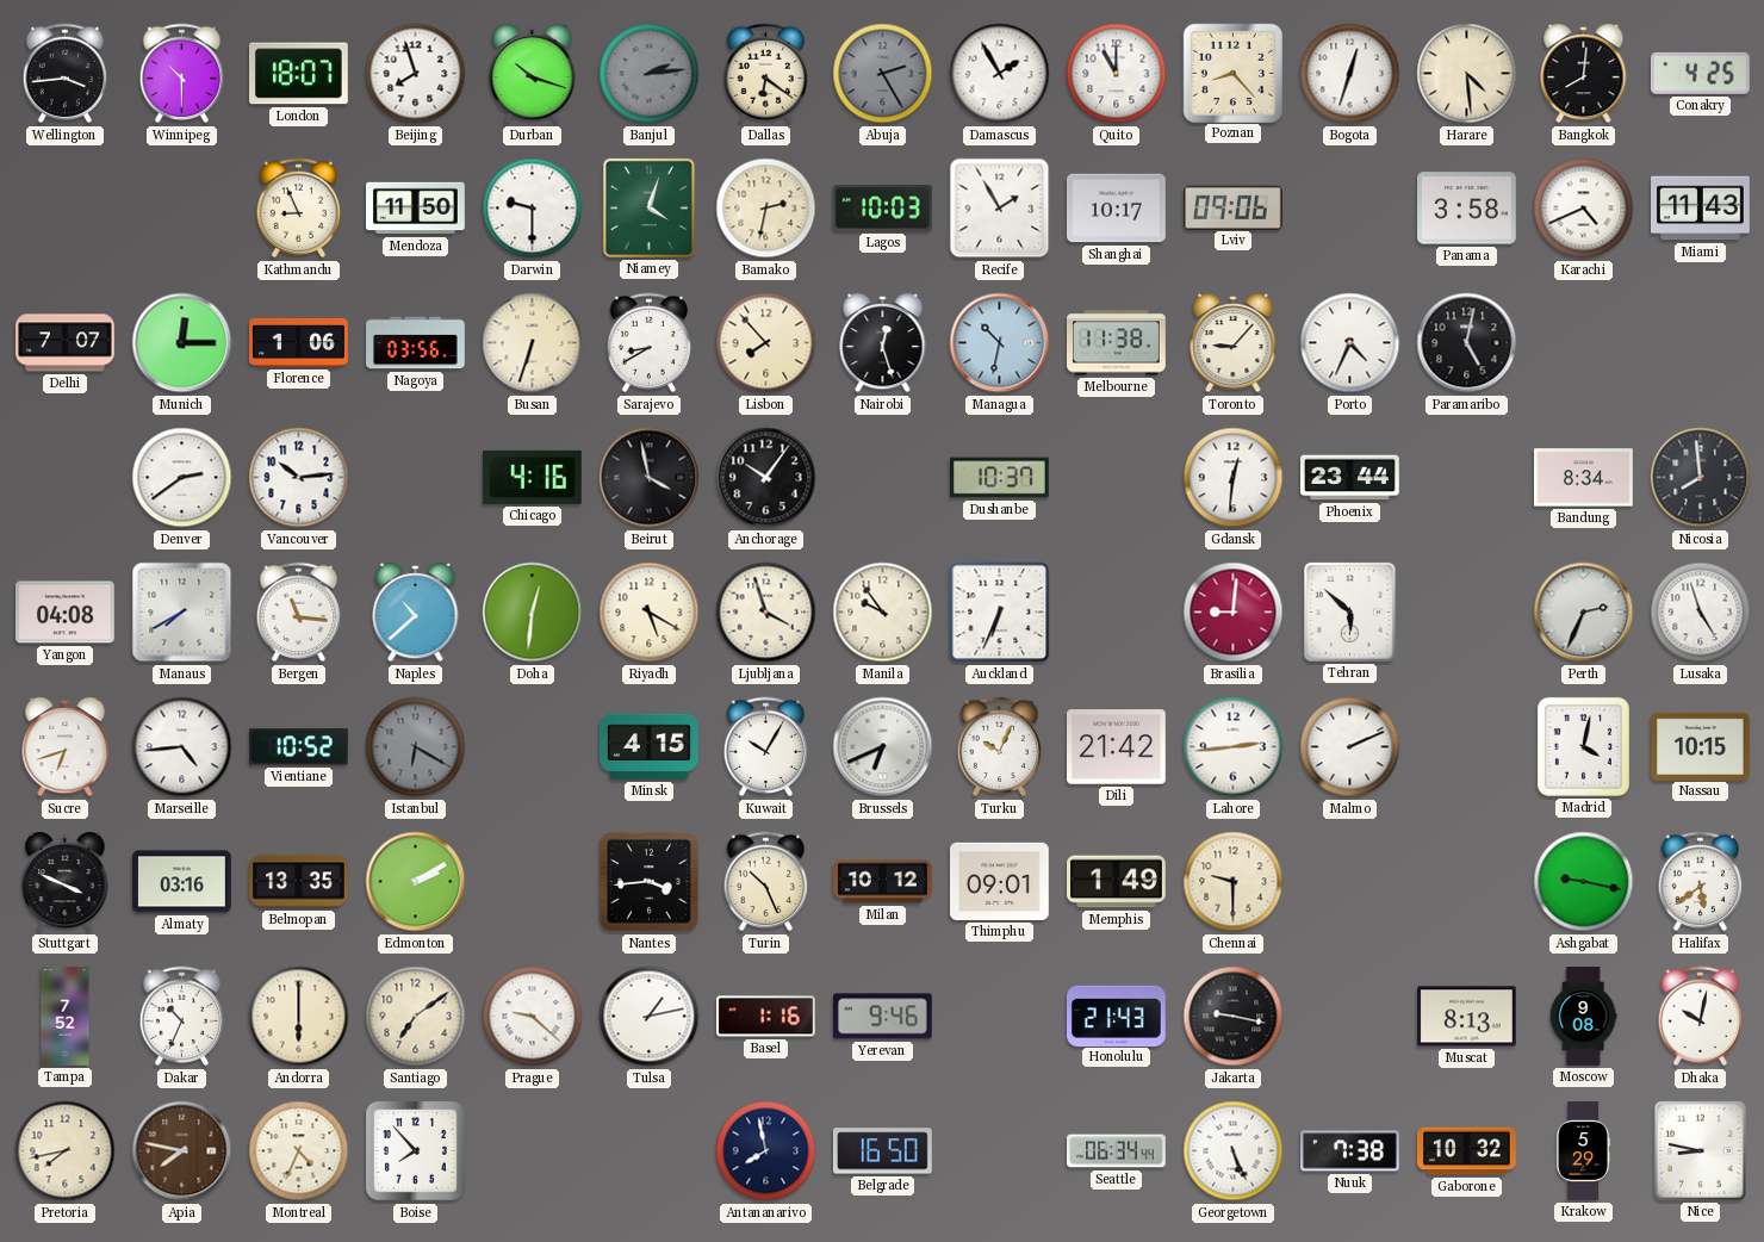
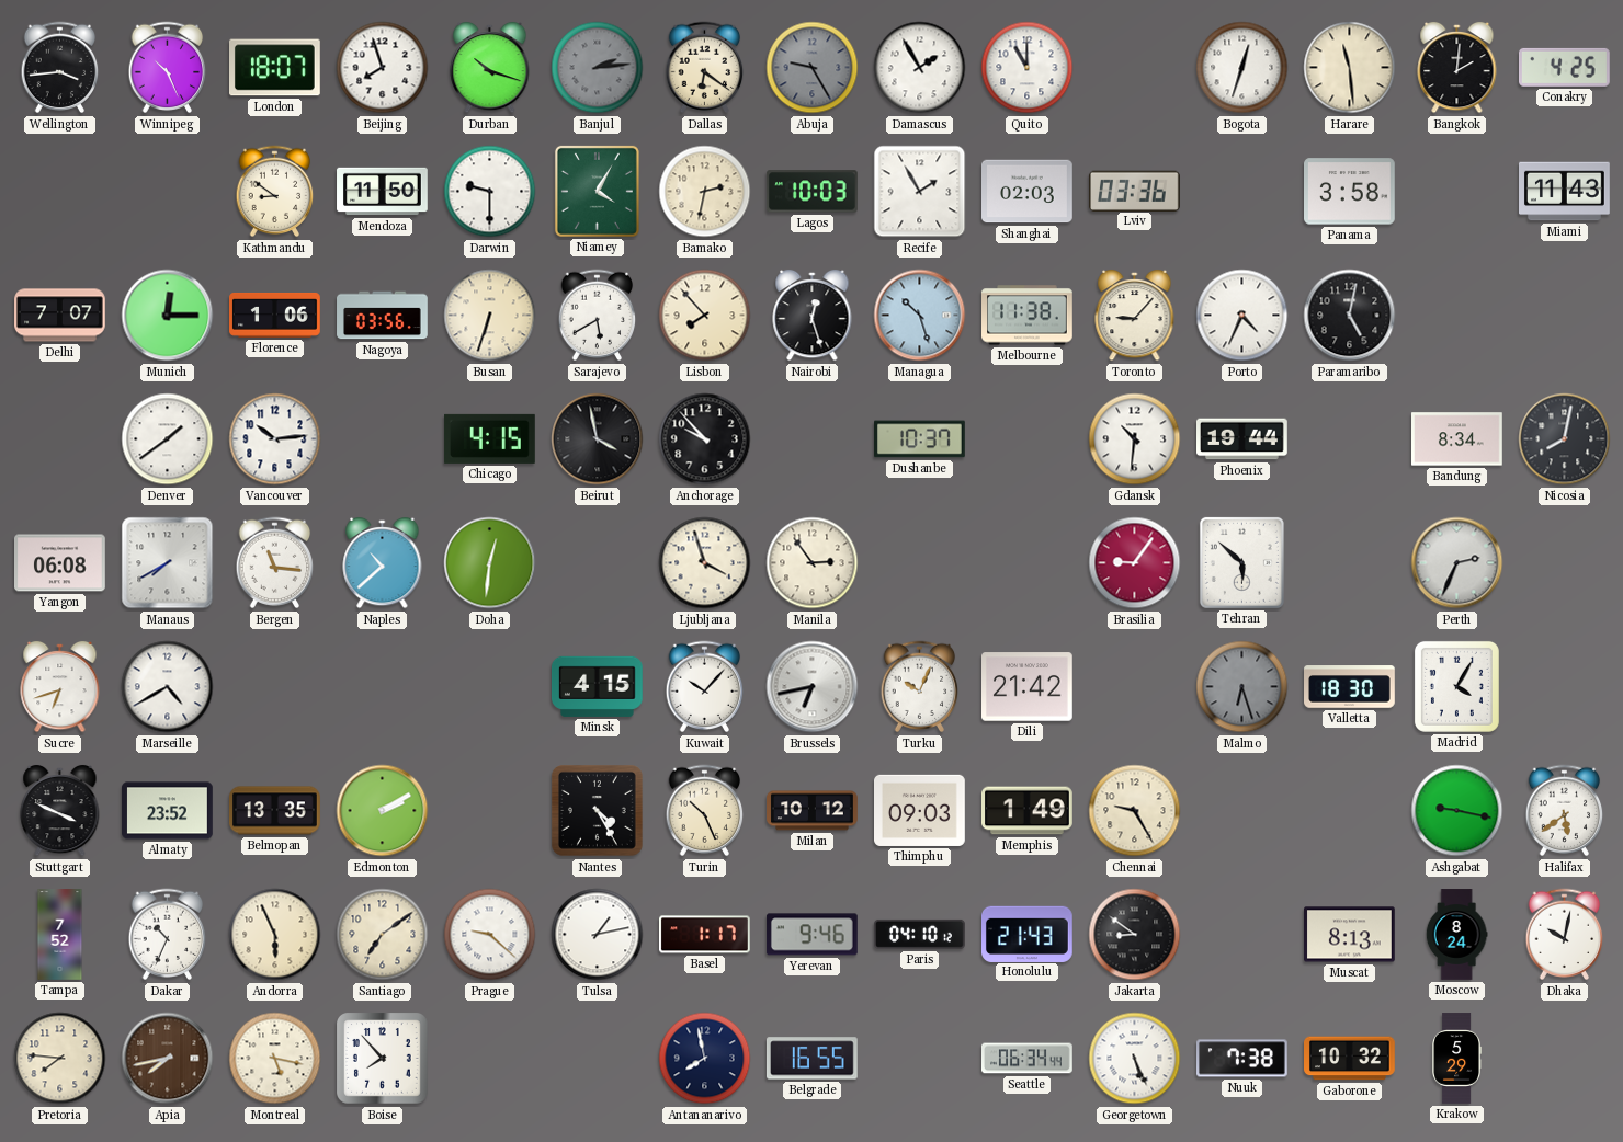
Winnipeg: 10:30 -> 10:26
Abuja: 2:25 -> 9:25
Poznan: 8:23 -> none
Harare: 4:29 -> 11:29
Bangkok: 8:01 -> 2:01
Kathmandu: 8:56 -> 8:51
Niamey: 4:03 -> 4:05
Shanghai: 10:17 -> 02:03
Lviv: 09:06 -> 03:36
Karachi: 4:41 -> none
Sarajevo: 8:40 -> 5:40
Managua: 10:32 -> 10:27
Denver: 2:39 -> 1:39
Chicago: 4:16 -> 4:15
Anchorage: 10:06 -> 9:53
Gdansk: 12:31 -> 10:31
Phoenix: 23:44 -> 19:44
Nicosia: 7:59 -> 8:02
Yangon: 04:08 -> 06:08
Riyadh: 5:20 -> none
Manila: 9:54 -> 2:54
Auckland: 6:34 -> none
Brasilia: 9:01 -> 9:06
Lusaka: 4:57 -> none
Marseille: 4:44 -> 4:40
Vientiane: 10:52 -> none
Istanbul: 6:20 -> none
Kuwait: 10:05 -> 10:07
Brussels: 6:41 -> 6:43
Lahore: 2:44 -> none
Malmo: 2:11 -> 6:27
Malmo dial: white -> grey
Valletta: none -> 18:30
Madrid: 4:02 -> 4:05
Nassau: 10:15 -> none
Almaty: 03:16 -> 23:52
Nantes: 3:44 -> 4:25
Thimphu: 09:01 -> 09:03
Chennai: 9:30 -> 9:25
Andorra: 6:00 -> 5:56
Basel: 1:16 -> 1:17
Paris: none -> 04:10
Jakarta: 9:17 -> 8:51
Moscow: 9:08 -> 8:24
Pretoria: 7:43 -> 7:46
Apia: 7:47 -> 7:43
Montreal: 4:34 -> 5:17
Belgrade: 16:50 -> 16:55
Nice: 8:47 -> none
